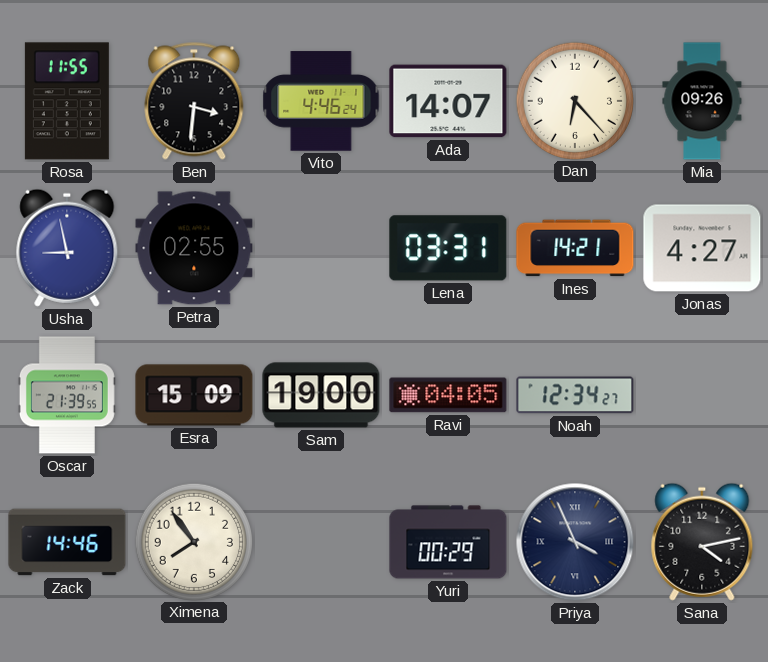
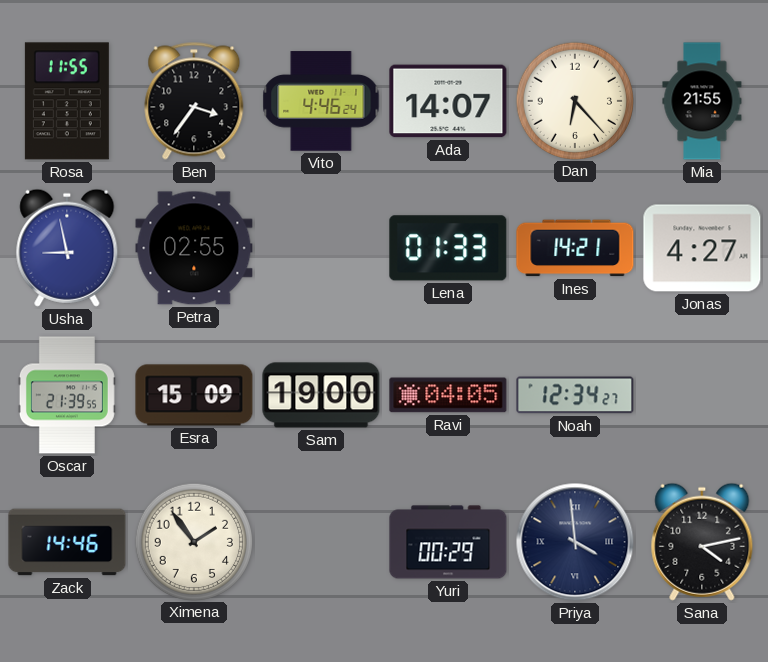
Ben: 3:31 -> 3:36
Mia: 09:26 -> 21:55
Lena: 03:31 -> 01:33
Ximena: 7:54 -> 1:54
Priya: 3:56 -> 3:59
